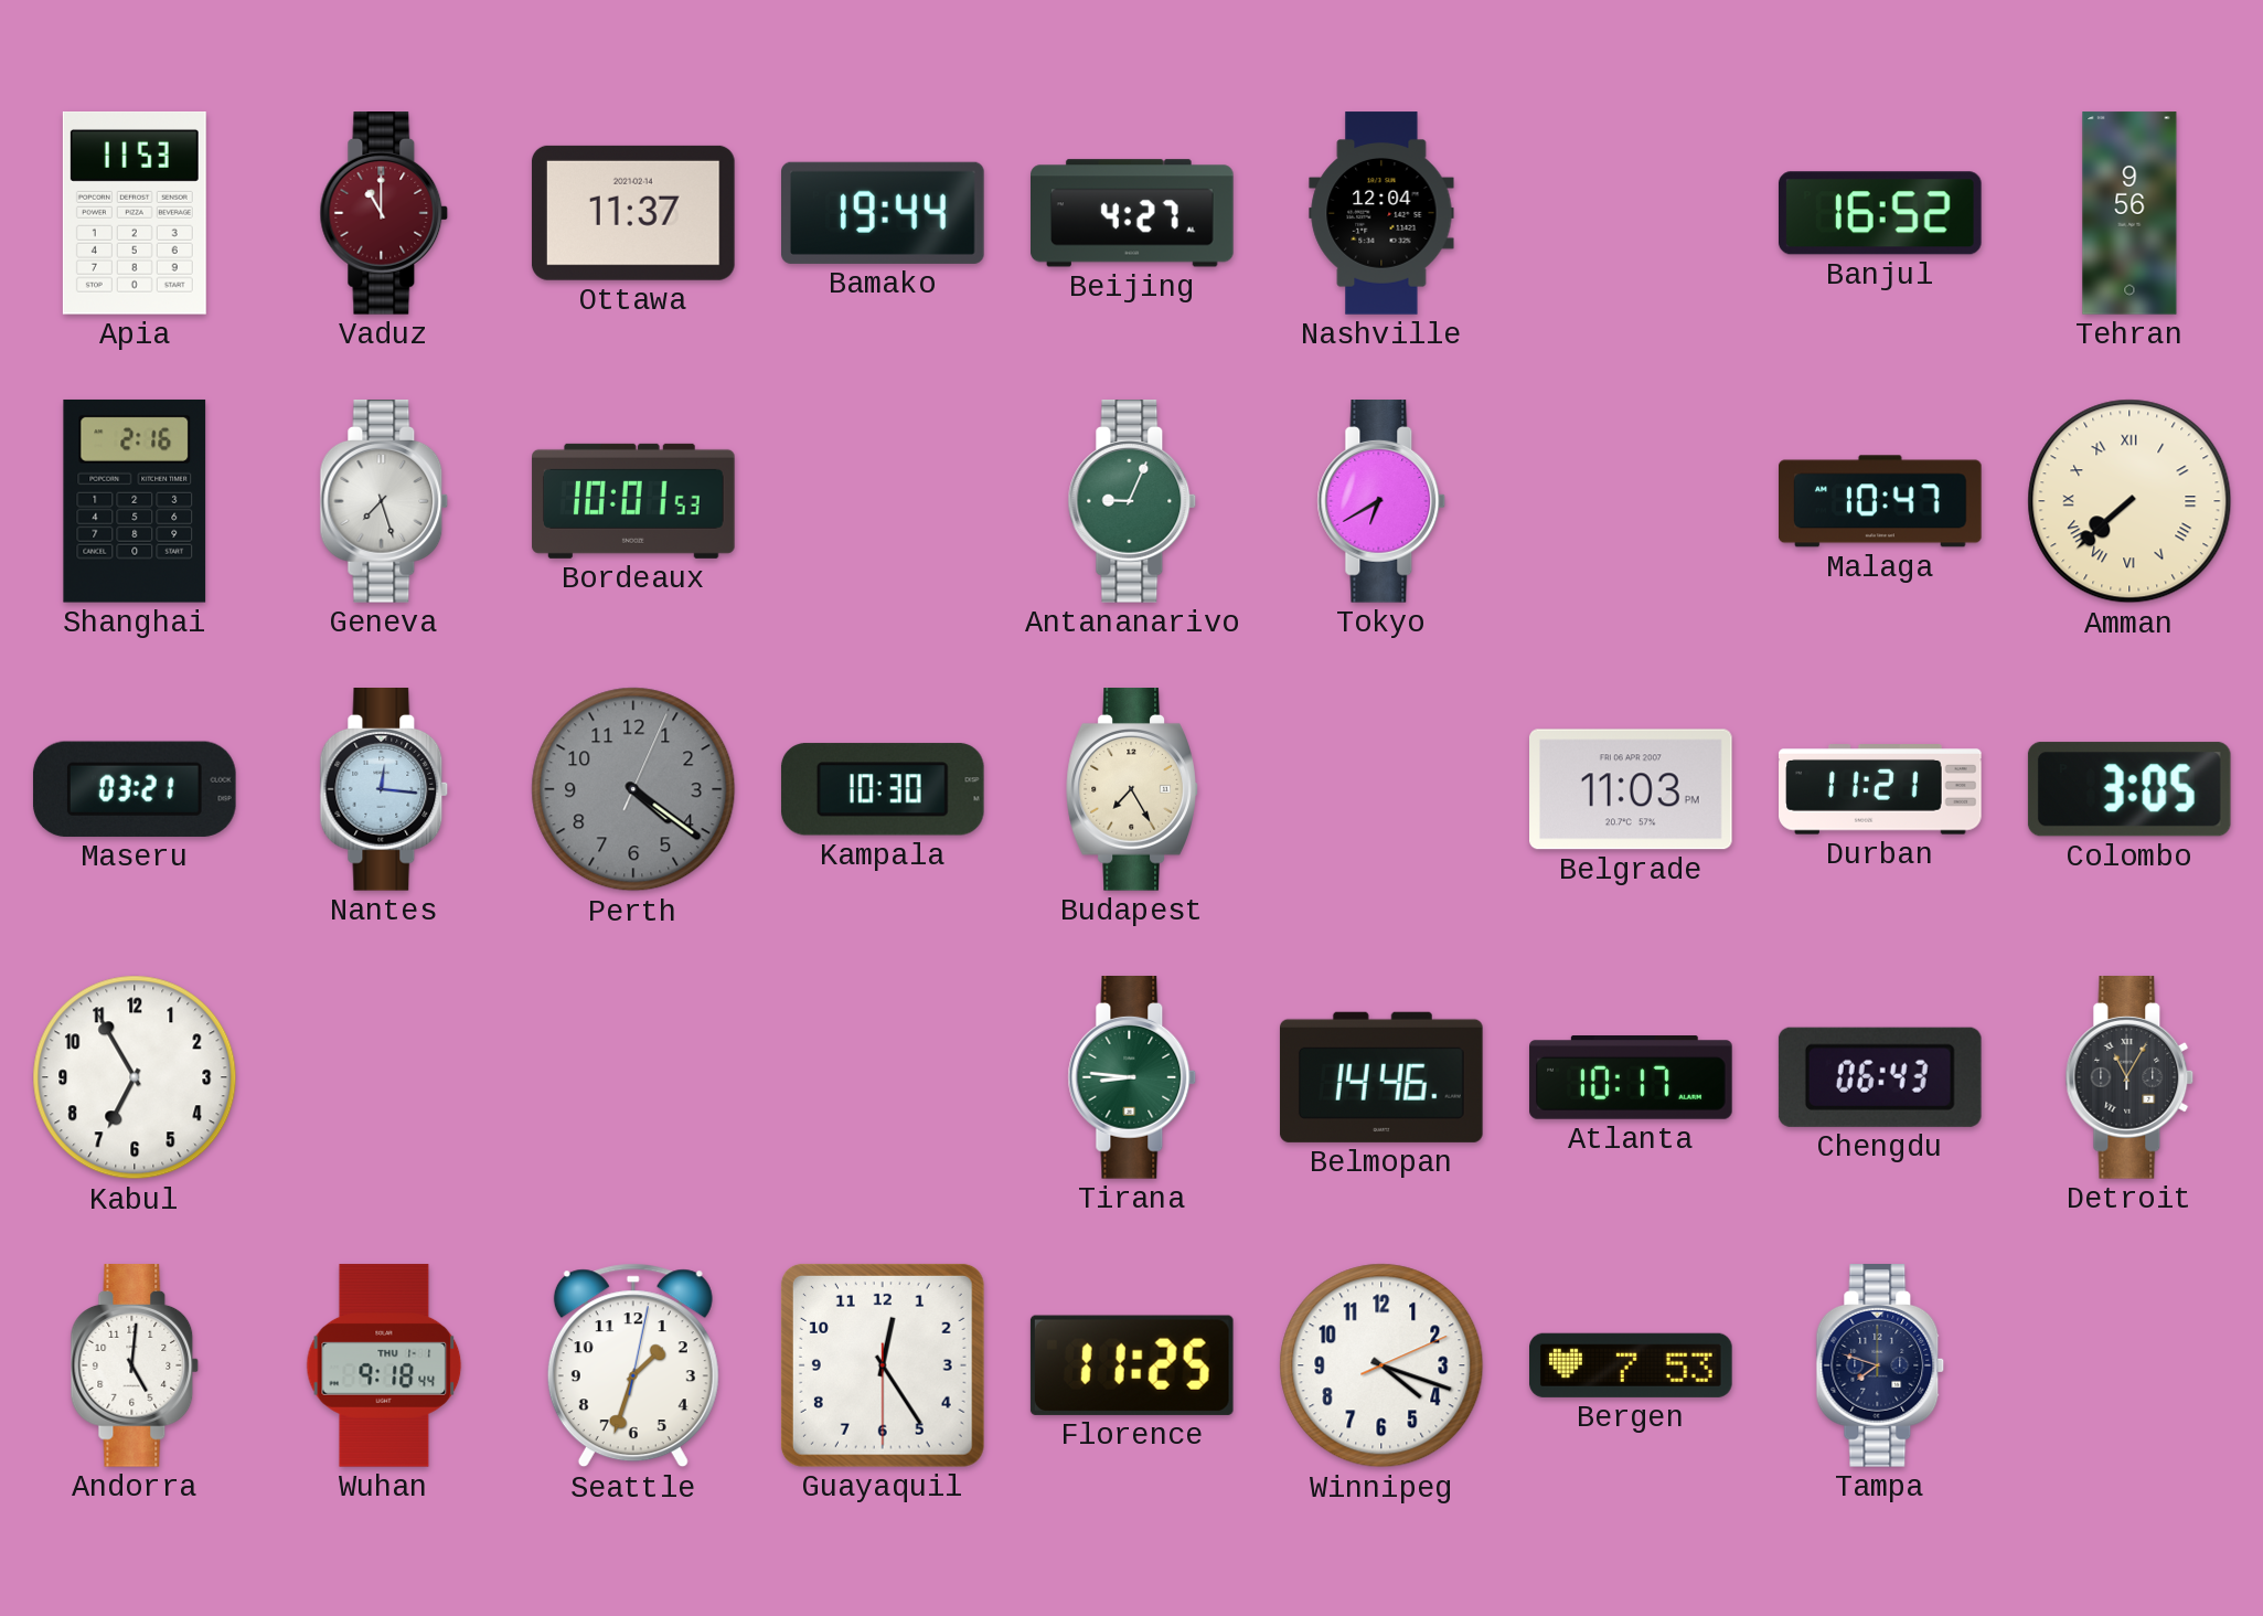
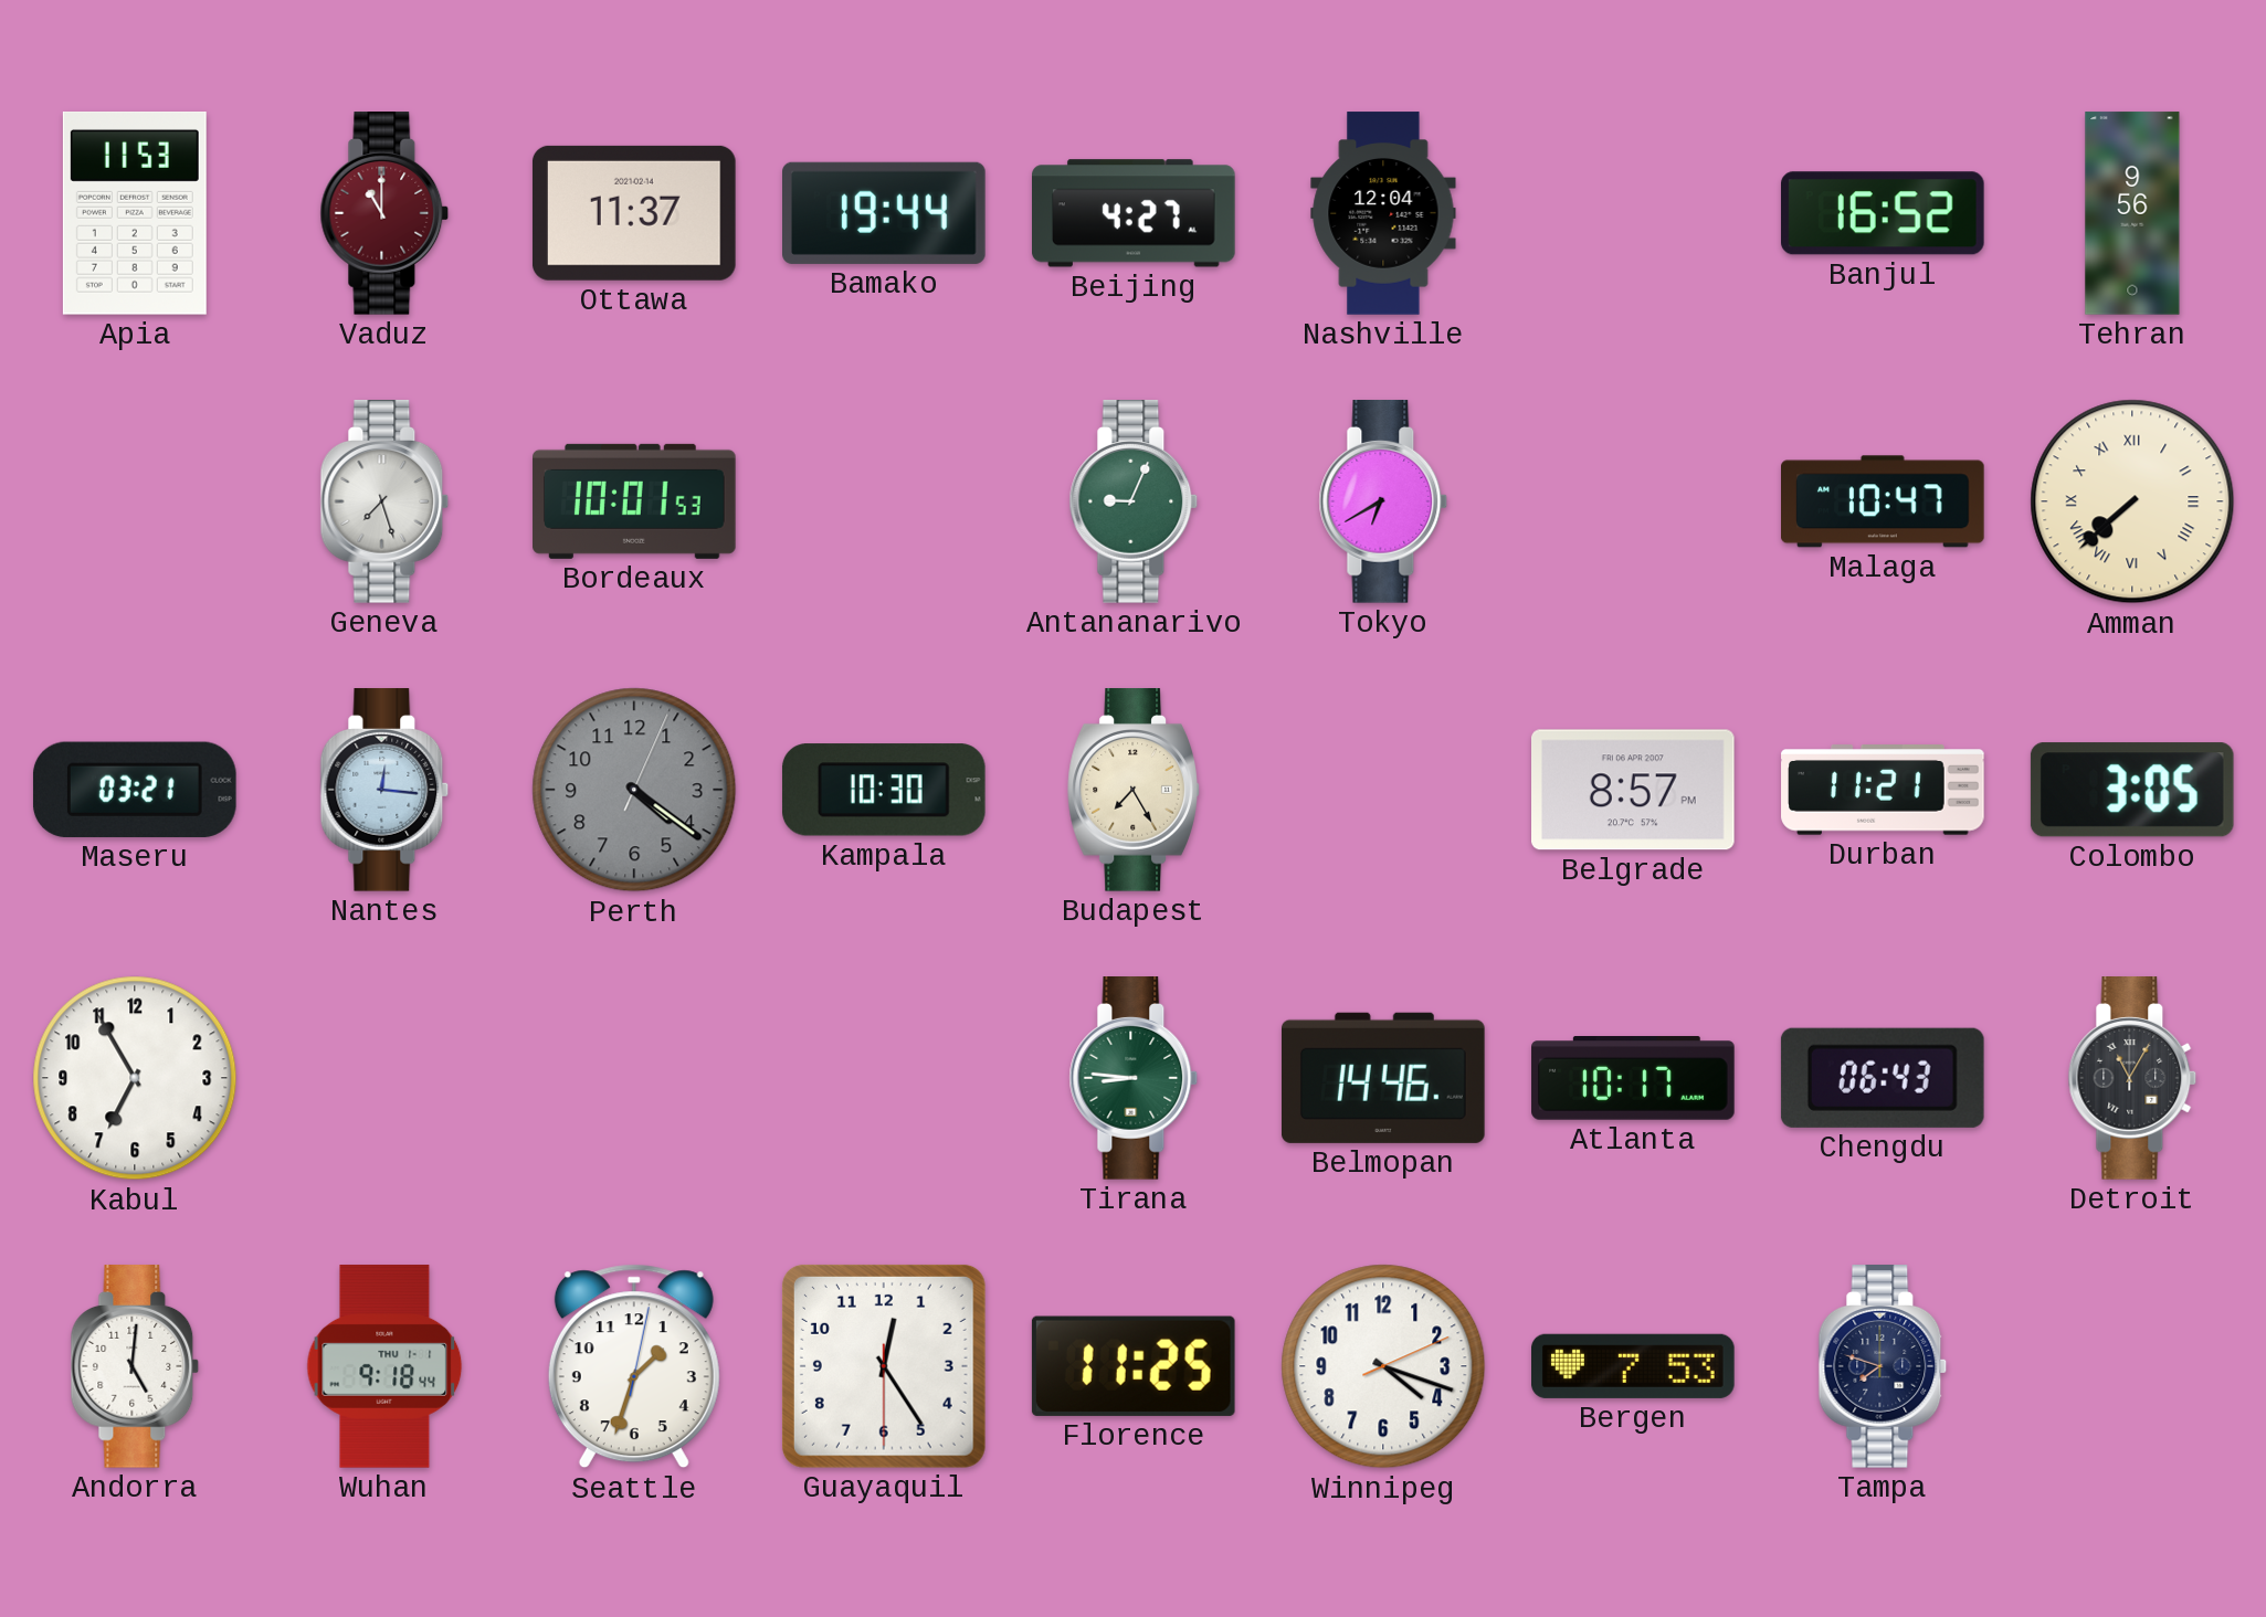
Shanghai: 2:16 -> none
Belgrade: 11:03 -> 8:57
